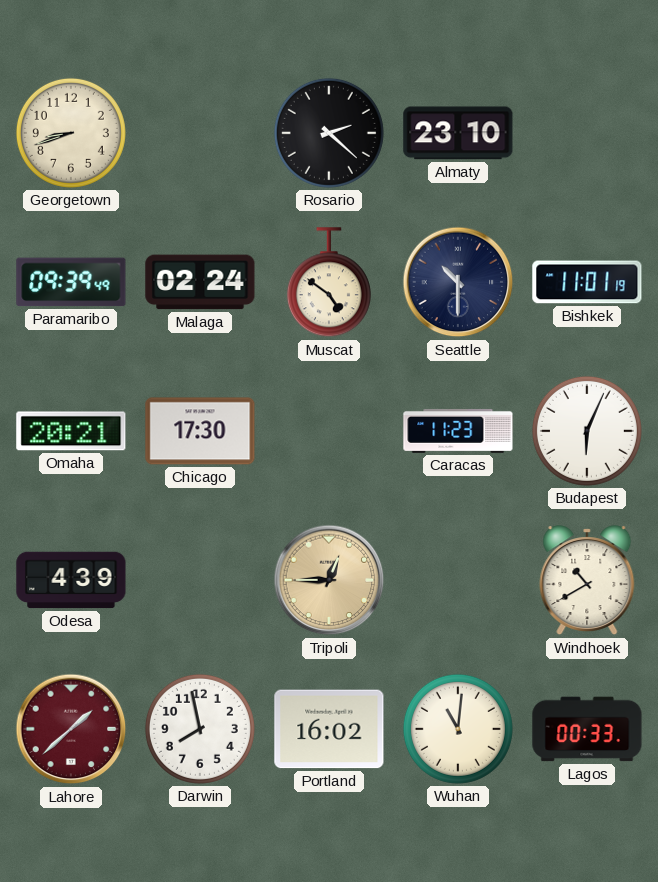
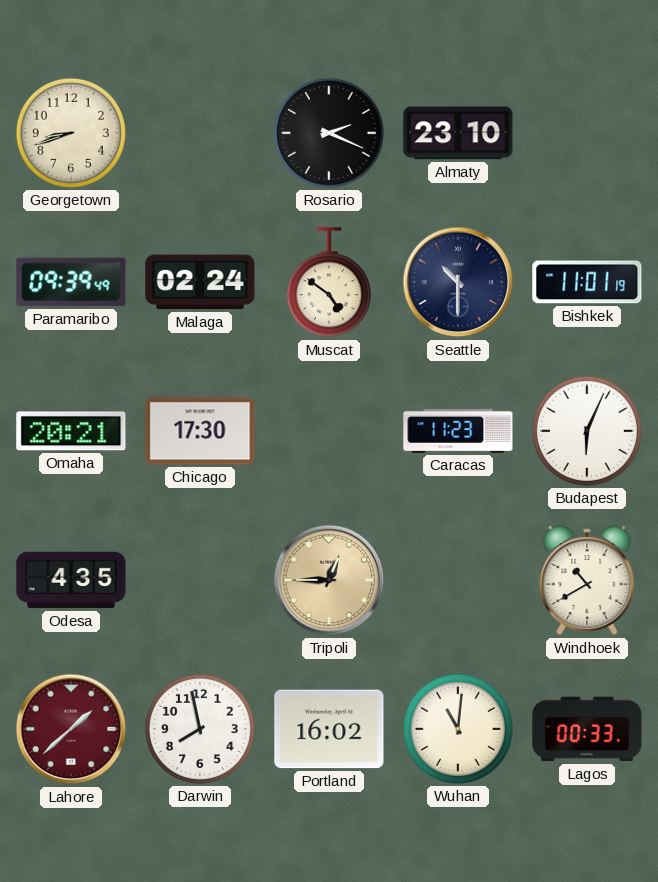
Rosario: 2:22 -> 2:19
Odesa: 4:39 -> 4:35
